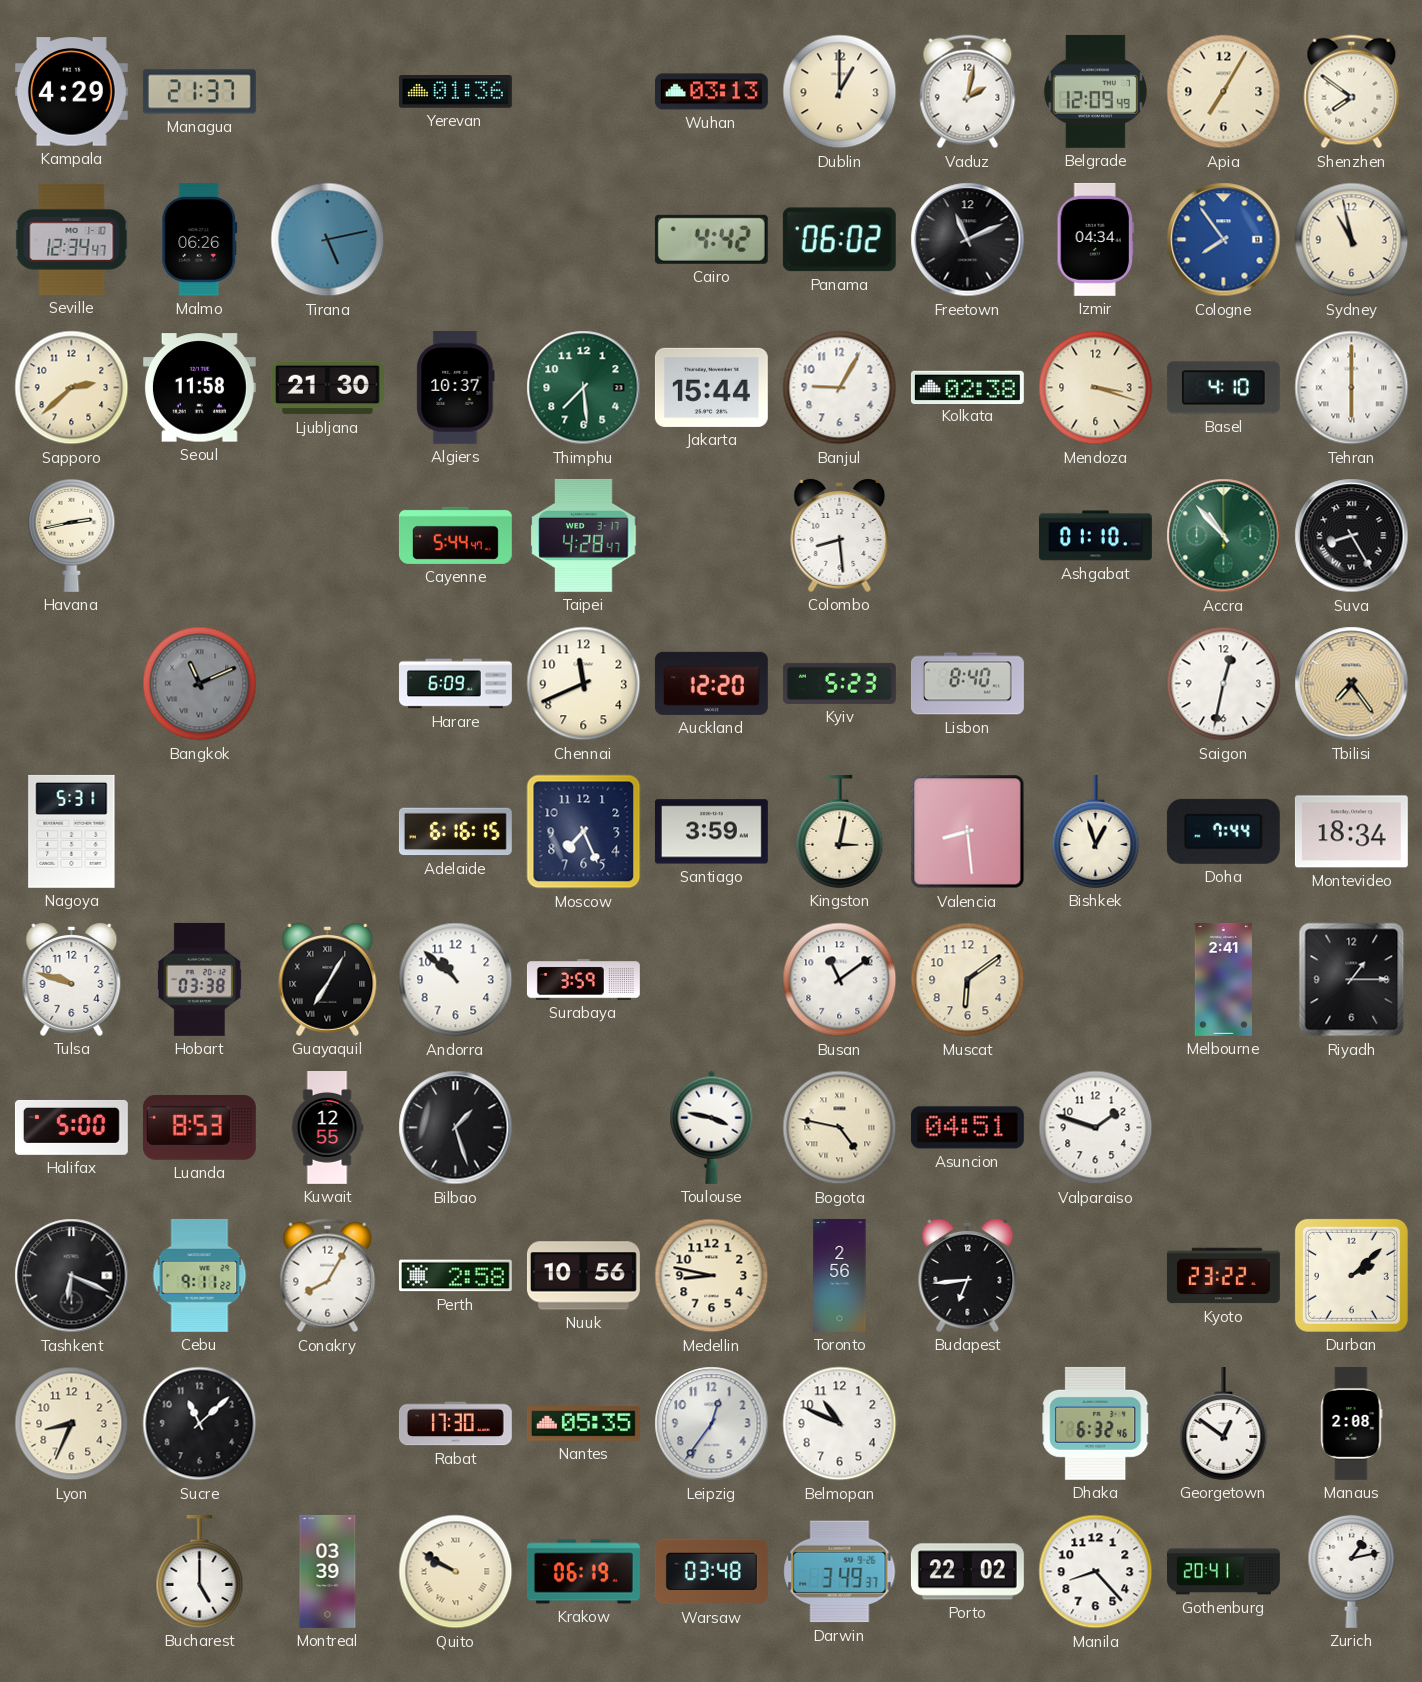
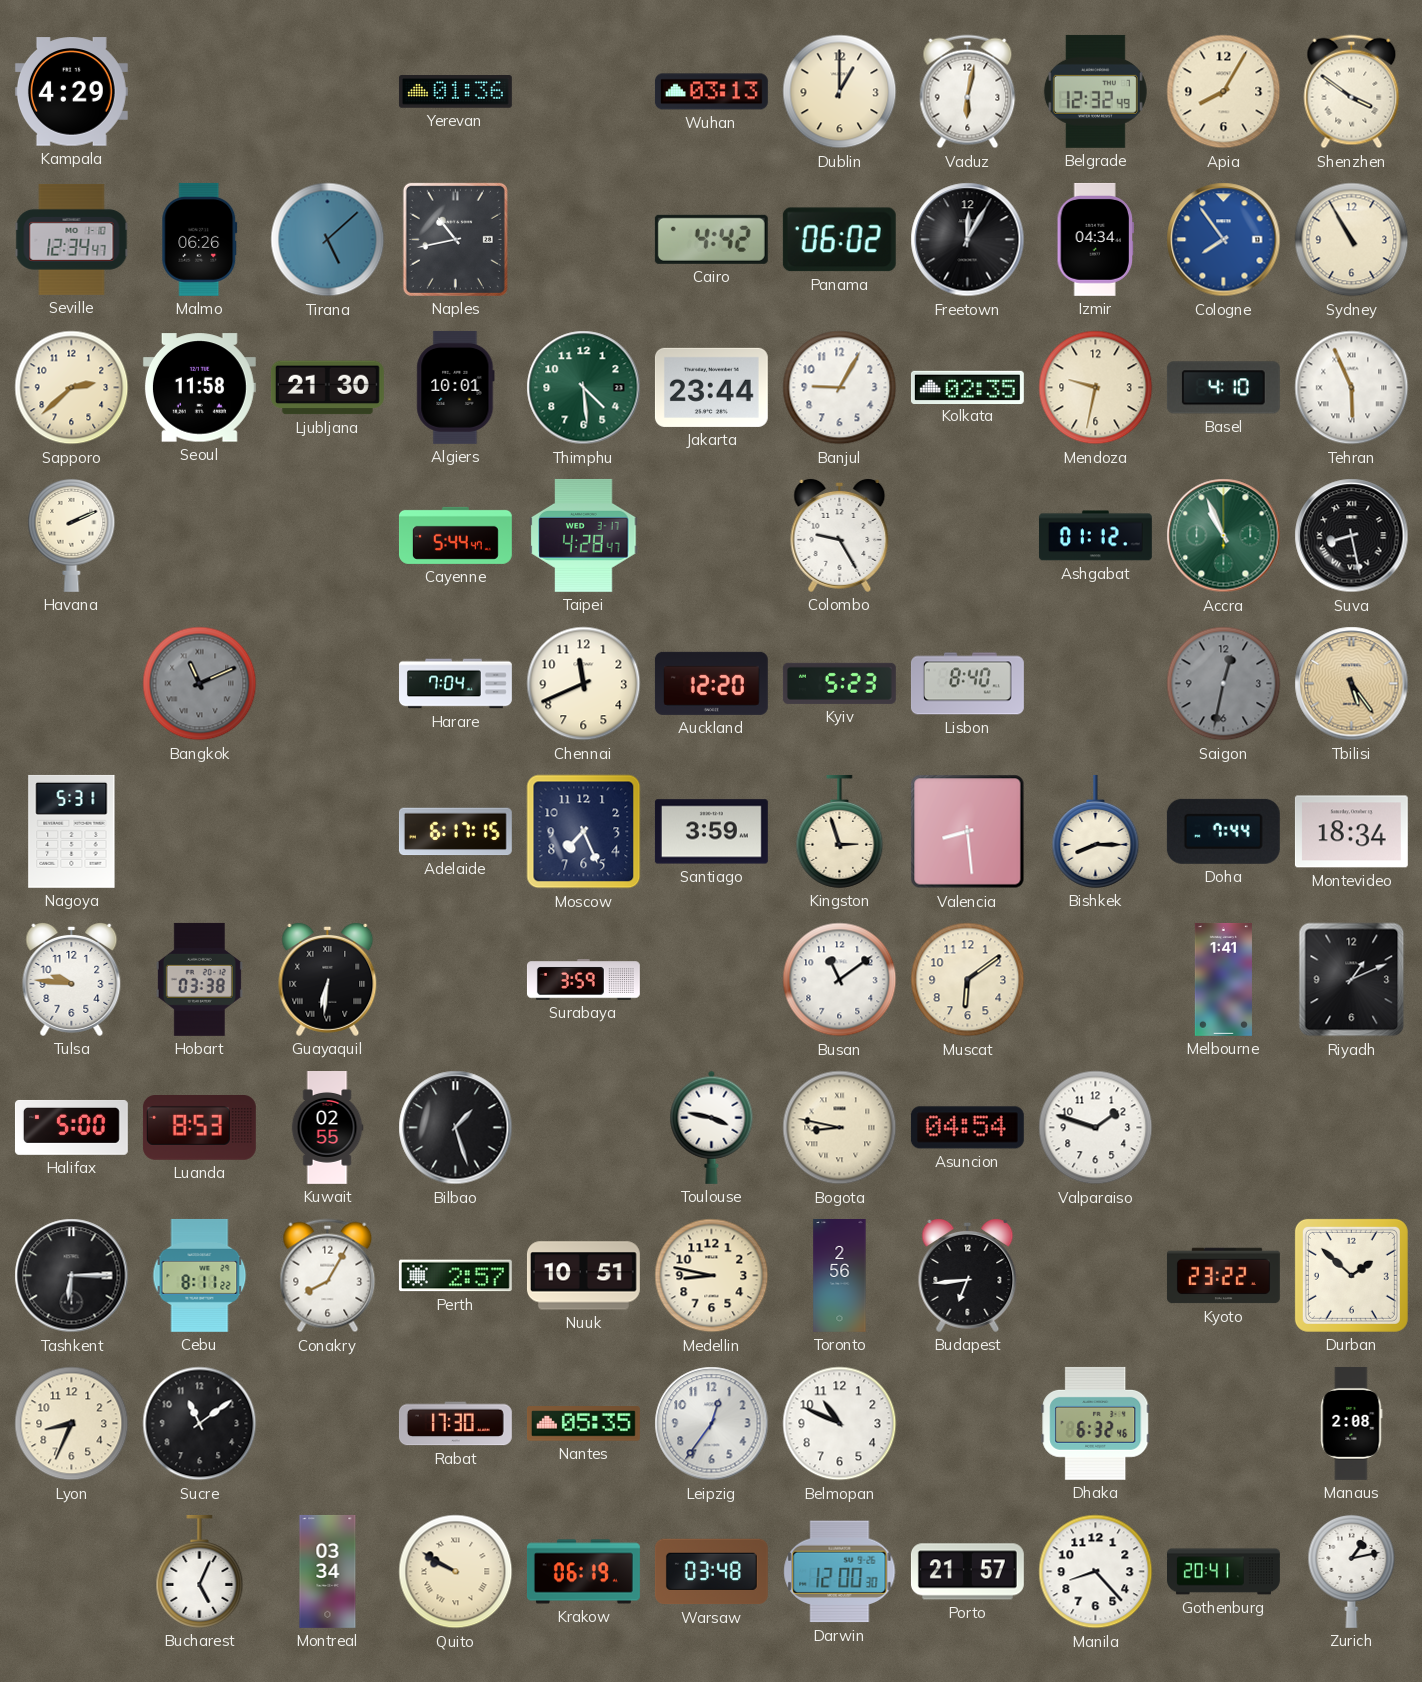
Managua: 21:37 -> none
Vaduz: 2:02 -> 6:02
Belgrade: 12:09 -> 12:32
Apia: 7:05 -> 8:05
Shenzhen: 7:51 -> 3:51
Tirana: 5:13 -> 5:08
Naples: none -> 10:43
Freetown: 11:11 -> 12:05
Sydney: 10:58 -> 10:55
Algiers: 10:37 -> 10:01
Thimphu: 7:29 -> 4:29
Jakarta: 15:44 -> 23:44
Kolkata: 02:38 -> 02:35
Mendoza: 3:18 -> 9:32
Tehran: 6:00 -> 5:56
Havana: 2:43 -> 2:11
Colombo: 8:29 -> 9:25
Ashgabat: 01:10 -> 01:12
Accra: 10:53 -> 10:56
Suva: 8:25 -> 8:28
Harare: 6:09 -> 7:04
Saigon dial: white -> grey
Tbilisi: 7:24 -> 5:24
Adelaide: 6:16 -> 6:17
Kingston: 3:02 -> 2:57
Bishkek: 12:57 -> 8:15
Tulsa: 9:48 -> 9:46
Guayaquil: 7:05 -> 6:31
Andorra: 10:52 -> none
Melbourne: 2:41 -> 1:41
Riyadh: 1:15 -> 1:11
Kuwait: 12:55 -> 02:55
Bogota: 4:47 -> 8:47
Asuncion: 04:51 -> 04:54
Tashkent: 6:19 -> 6:15
Cebu: 9:11 -> 8:11
Perth: 2:58 -> 2:57
Nuuk: 10:56 -> 10:51
Durban: 2:08 -> 1:52
Sucre: 11:08 -> 11:09
Georgetown: 12:51 -> none
Bucharest: 5:00 -> 5:04
Montreal: 03:39 -> 03:34
Darwin: 3:49 -> 12:00
Porto: 22:02 -> 21:57
